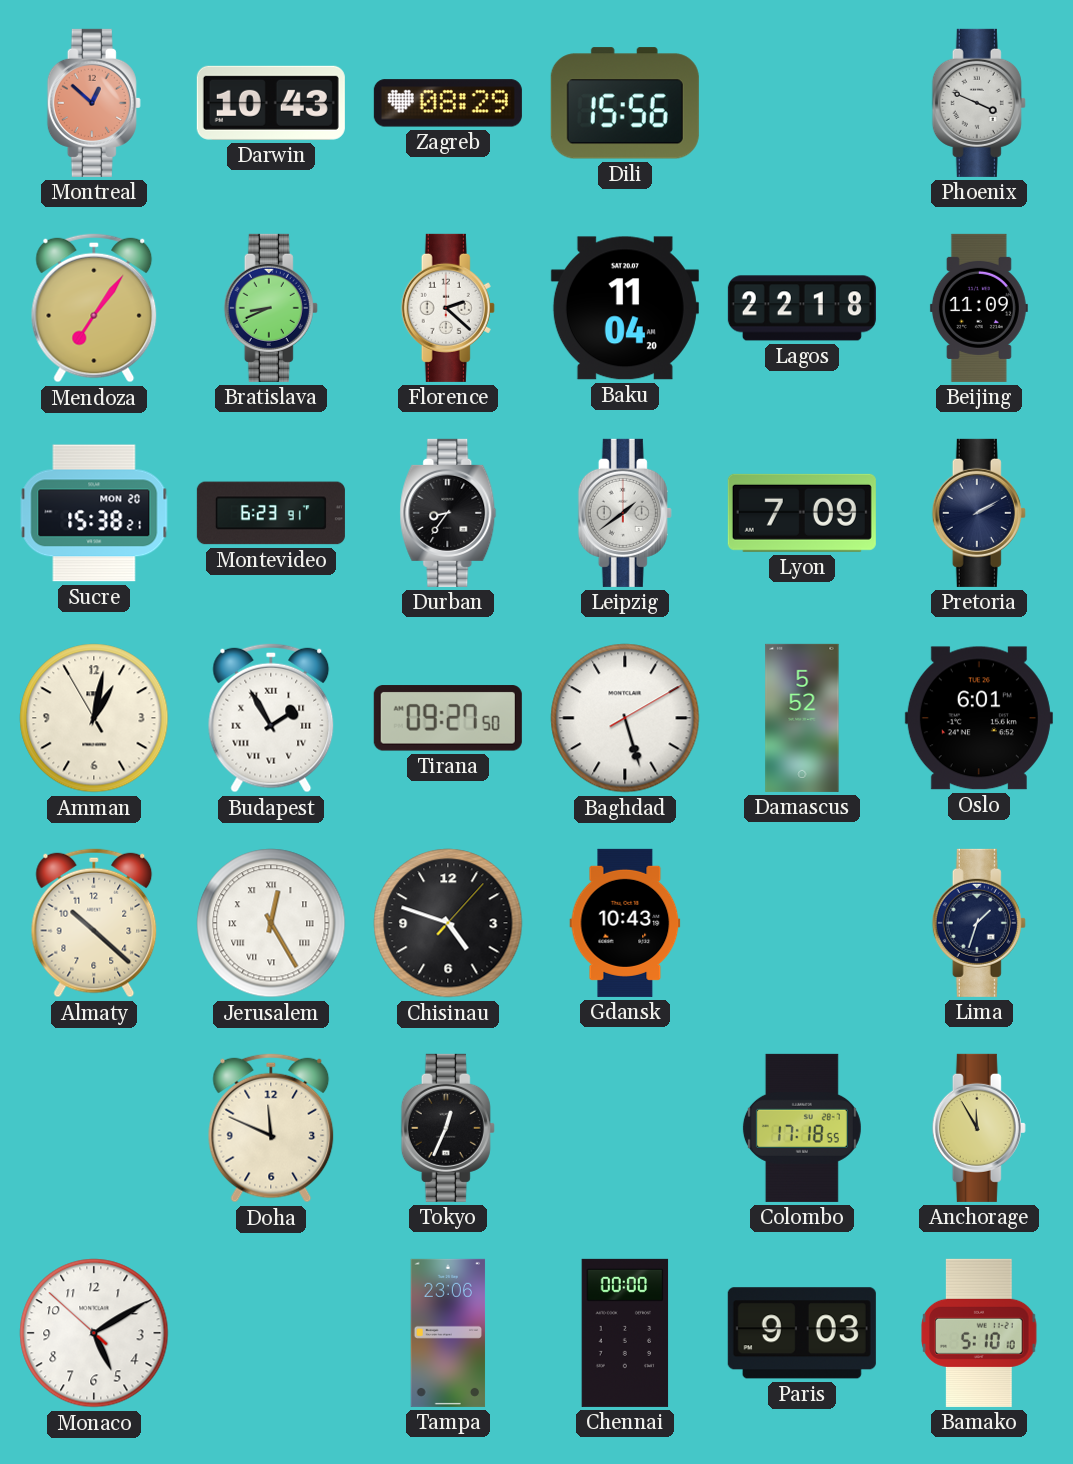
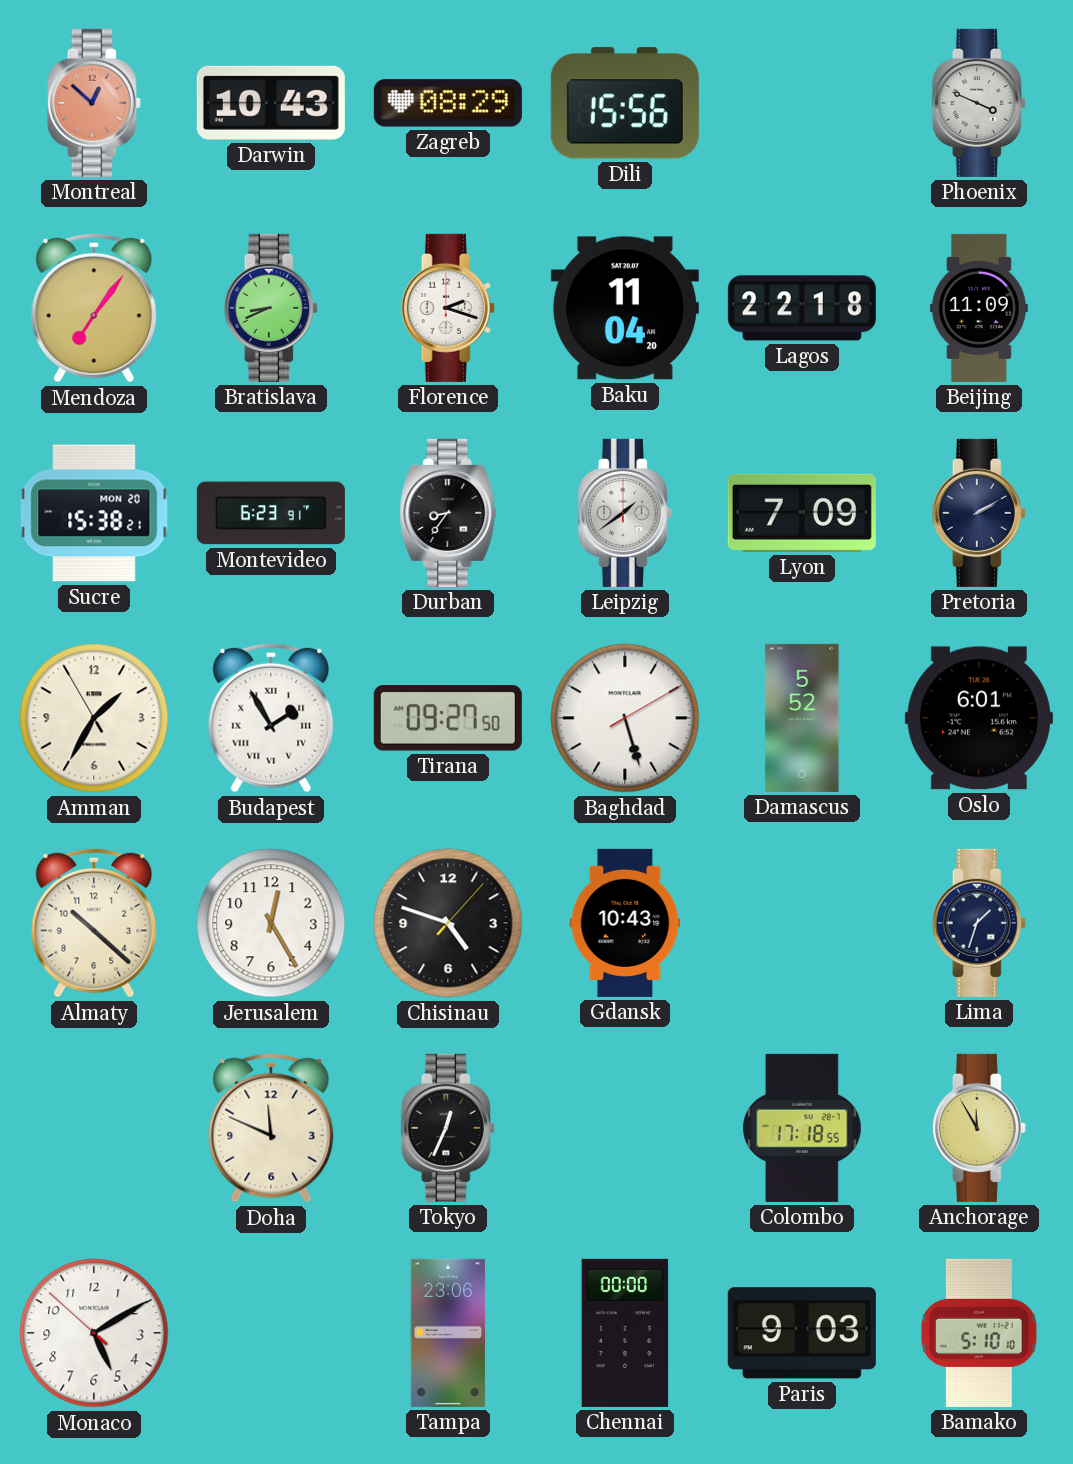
Florence: 2:22 -> 2:18
Amman: 1:01 -> 1:34
Jerusalem numerals: Roman -> Arabic
